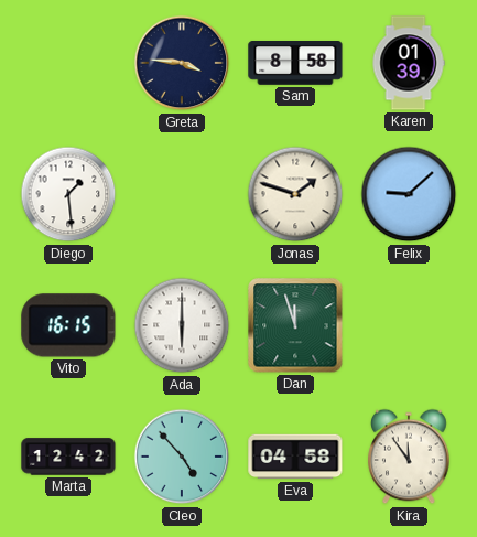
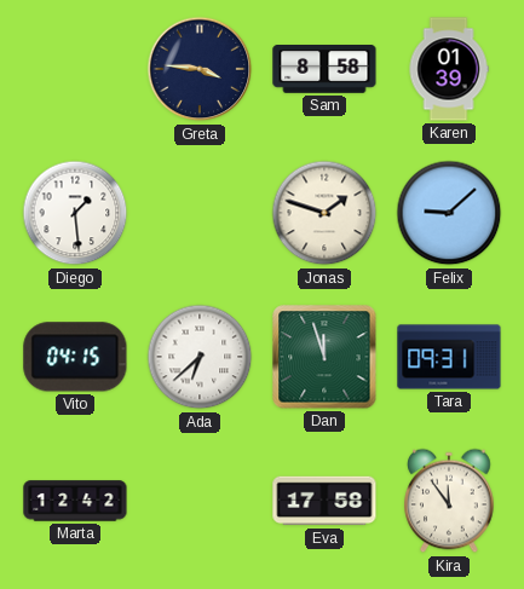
Vito: 16:15 -> 04:15
Ada: 6:00 -> 6:38
Tara: none -> 09:31
Cleo: 4:53 -> none
Eva: 04:58 -> 17:58
